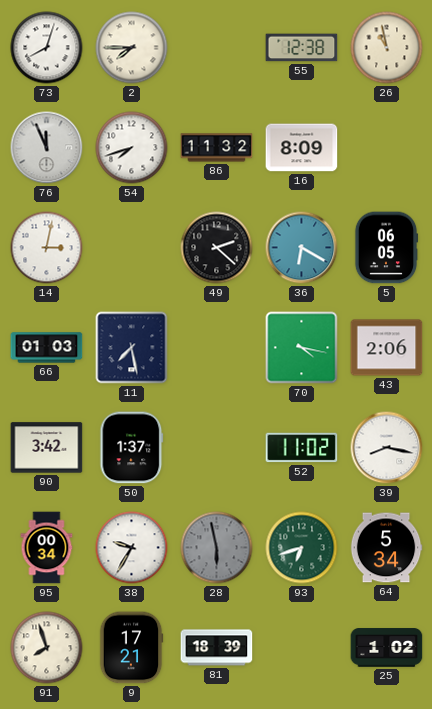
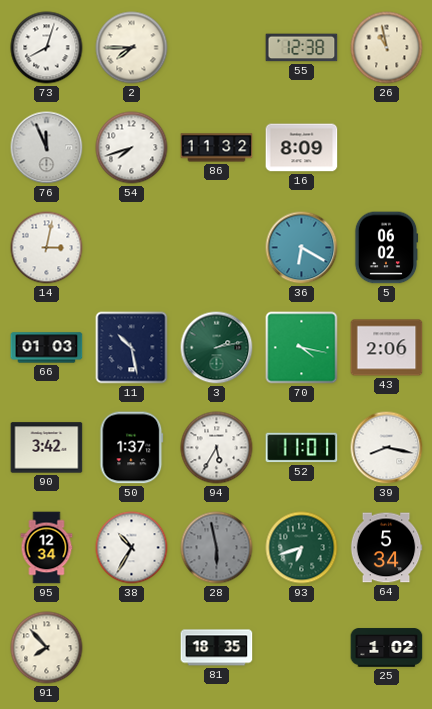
49: 2:22 -> none
5: 06:05 -> 06:02
11: 7:28 -> 10:28
3: none -> 2:13
94: none -> 5:35
52: 11:02 -> 11:01
95: 00:34 -> 12:34
38: 9:35 -> 10:35
91: 7:57 -> 7:53
9: 17:21 -> none
81: 18:39 -> 18:35
